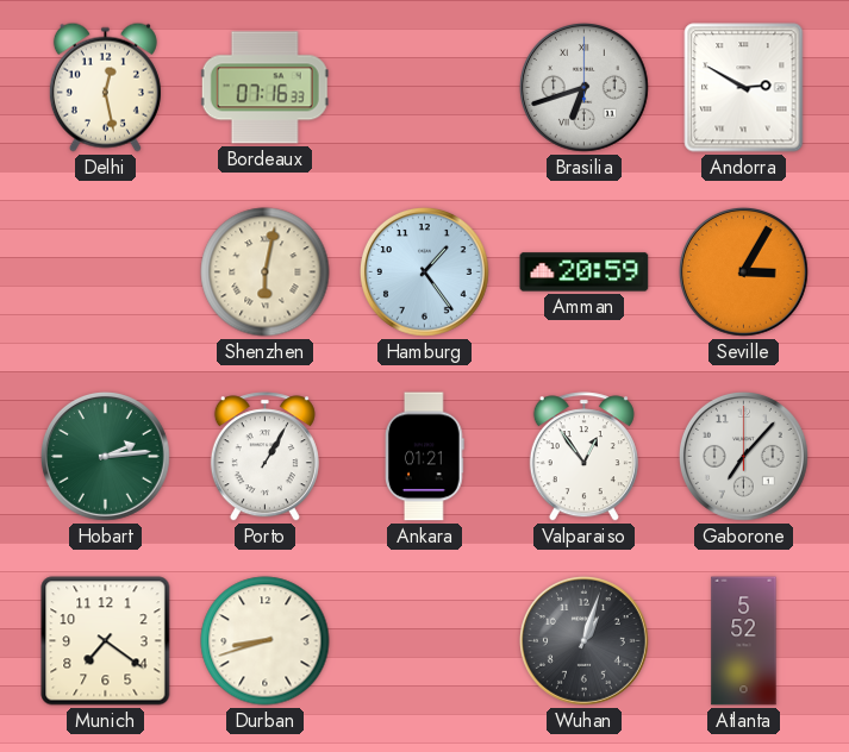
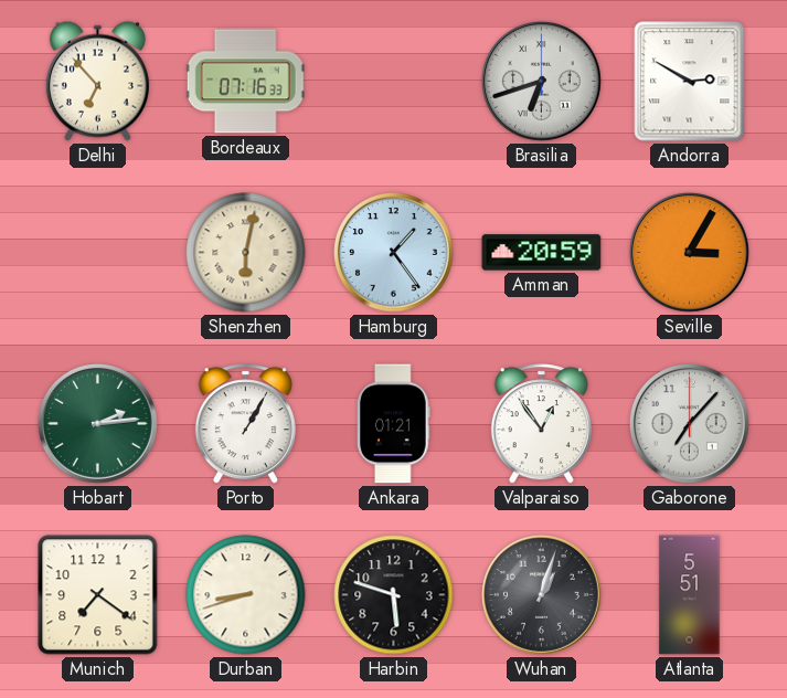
Delhi: 12:28 -> 6:53
Harbin: none -> 5:48
Atlanta: 5:52 -> 5:51
